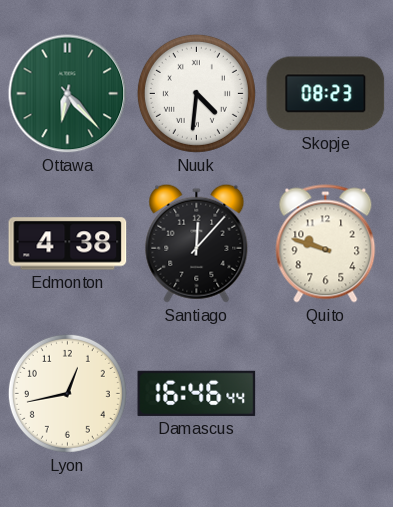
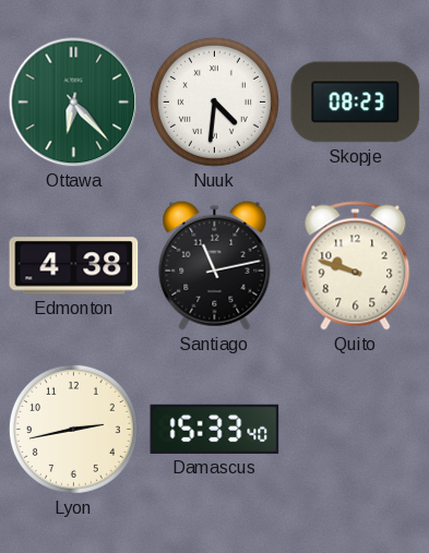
Santiago: 12:07 -> 11:13
Lyon: 12:43 -> 2:43
Damascus: 16:46 -> 15:33
